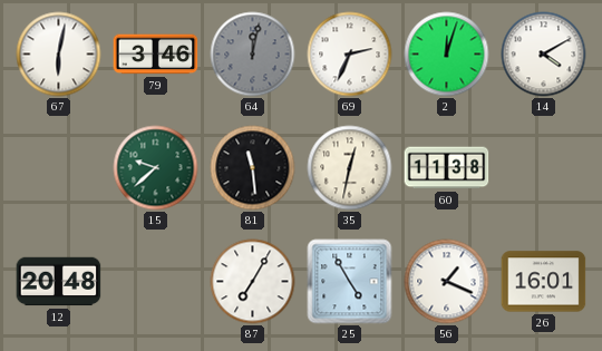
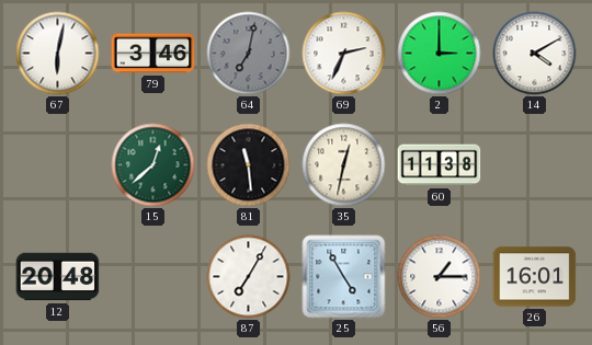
64: 12:02 -> 7:02
2: 12:03 -> 3:00
15: 9:38 -> 12:38
56: 1:19 -> 1:15
